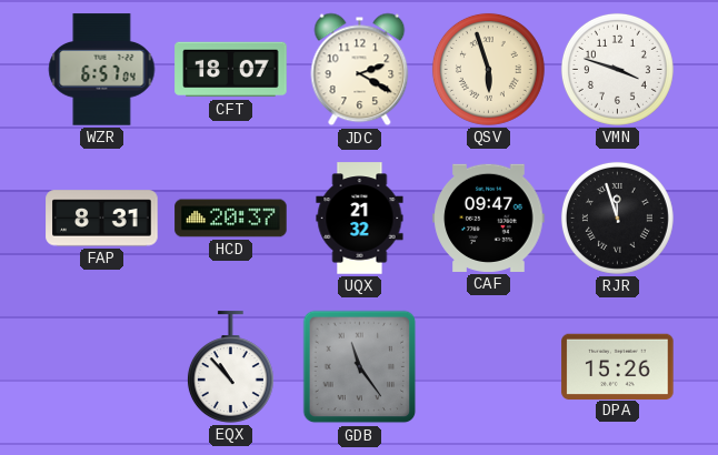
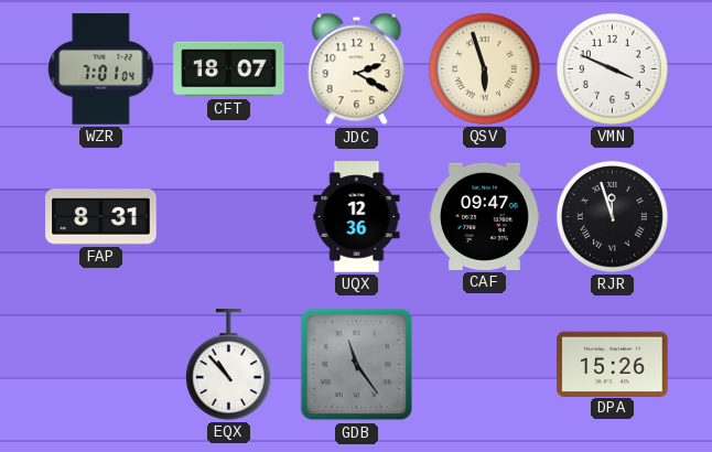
WZR: 6:57 -> 7:01
VMN: 3:48 -> 3:49
HCD: 20:37 -> none
UQX: 21:32 -> 12:36
